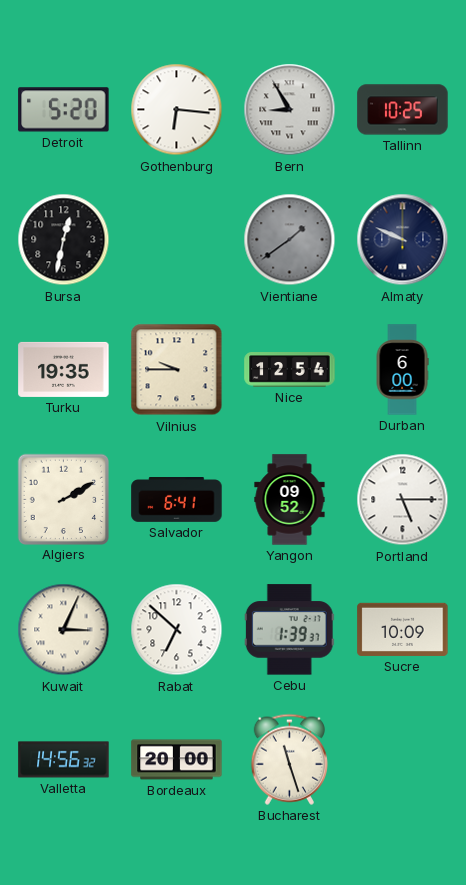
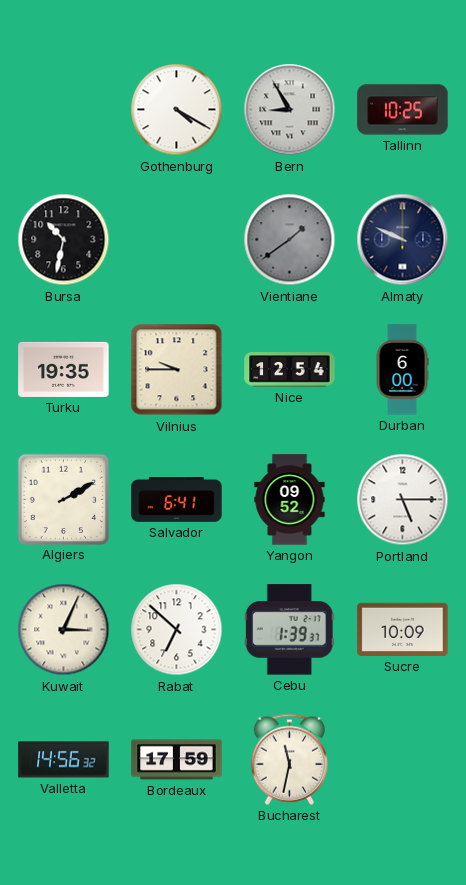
Detroit: 5:20 -> none
Gothenburg: 6:16 -> 4:20
Bursa: 12:32 -> 10:32
Bordeaux: 20:00 -> 17:59
Bucharest: 11:27 -> 11:32
